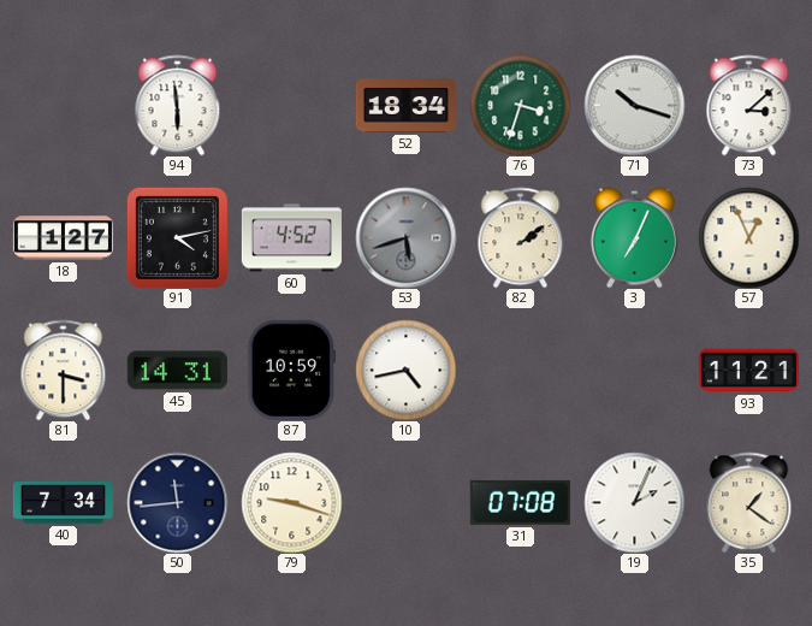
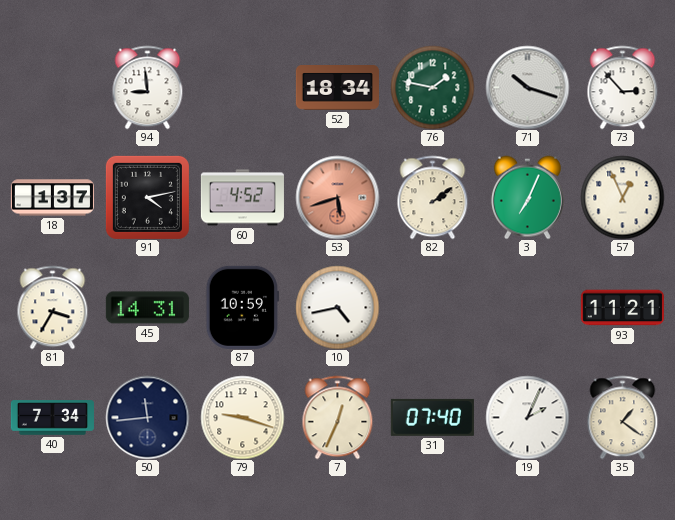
94: 5:59 -> 8:59
76: 3:33 -> 1:47
73: 3:08 -> 2:53
18: 1:27 -> 1:37
53 dial: grey -> salmon
81: 3:30 -> 3:35
7: none -> 12:34
31: 07:08 -> 07:40
